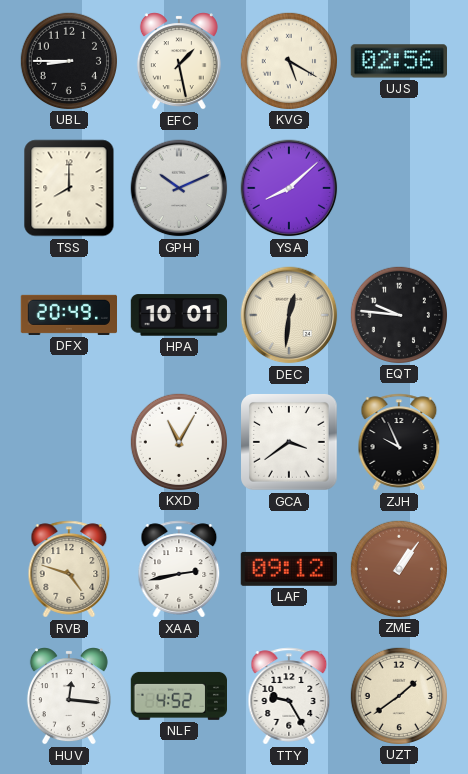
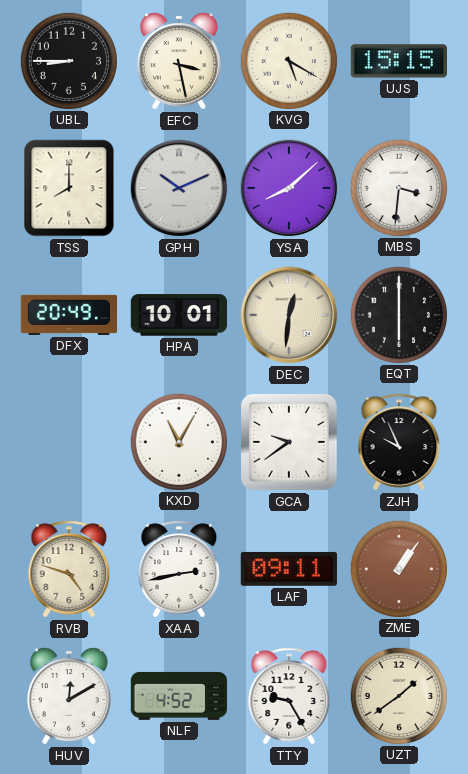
EFC: 1:28 -> 3:28
UJS: 02:56 -> 15:15
MBS: none -> 3:31
EQT: 9:46 -> 6:00
GCA: 3:39 -> 9:39
LAF: 09:12 -> 09:11
HUV: 12:16 -> 12:10
